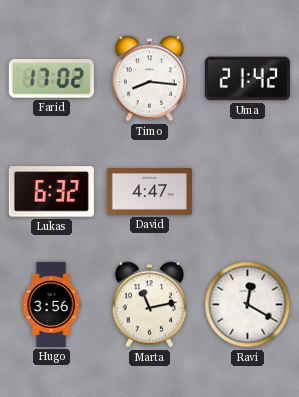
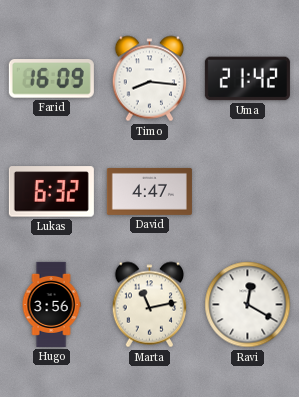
Farid: 17:02 -> 16:09
